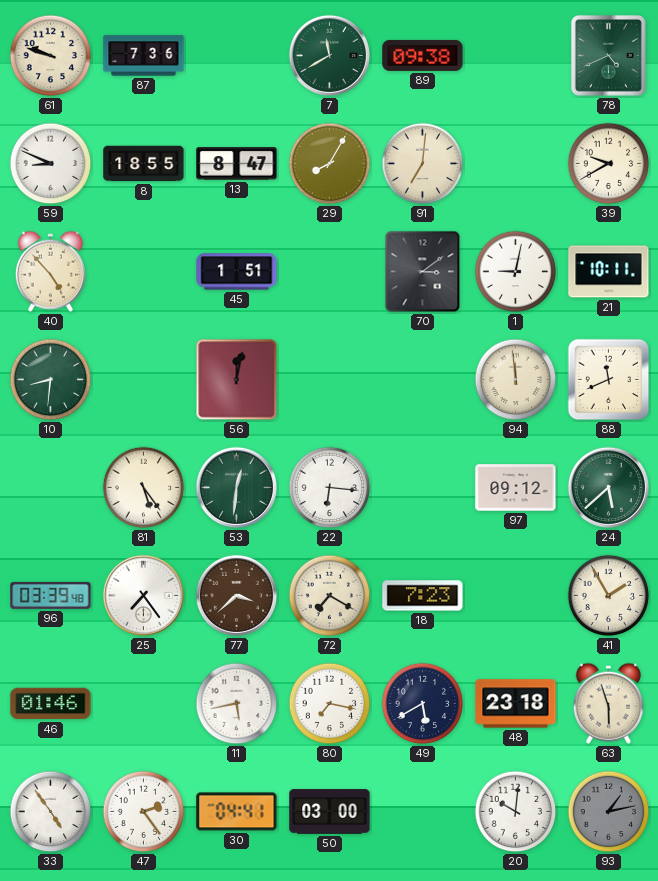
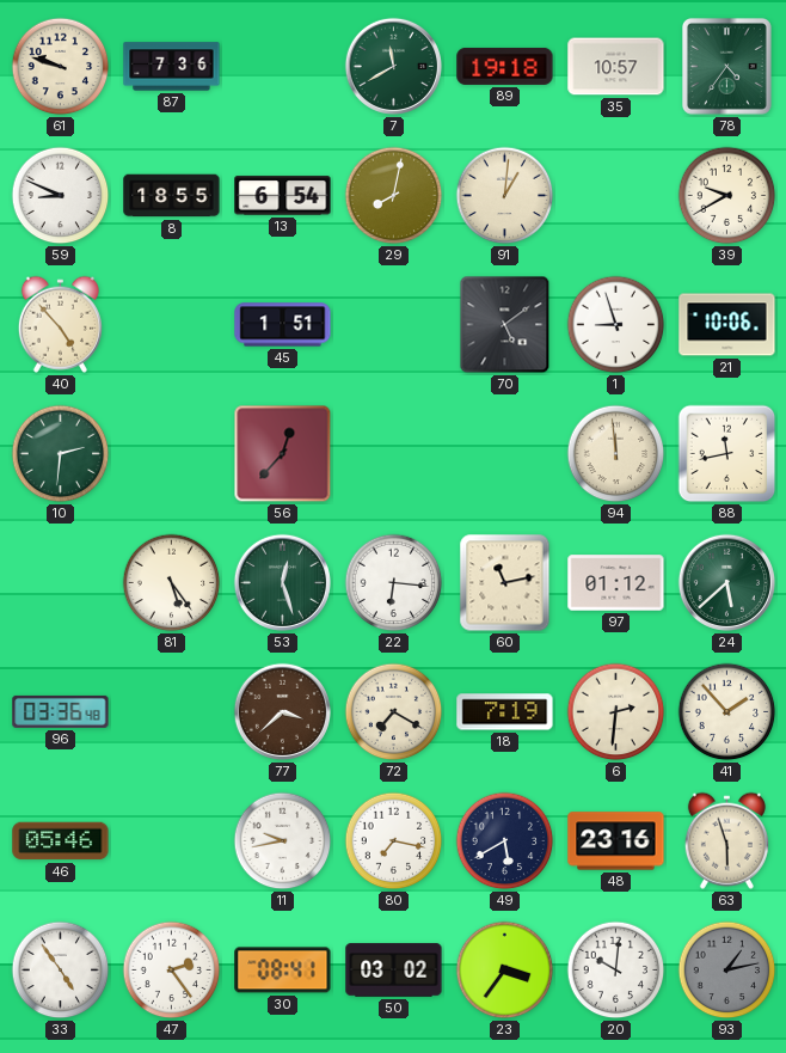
89: 09:38 -> 19:18
35: none -> 10:57
78: 4:41 -> 4:36
13: 8:47 -> 6:54
29: 8:05 -> 8:02
91: 7:01 -> 1:01
70: 3:09 -> 5:09
1: 9:02 -> 8:57
21: 10:11 -> 10:06
10: 8:31 -> 2:31
56: 12:02 -> 12:37
88: 11:41 -> 11:43
53: 12:31 -> 12:27
60: none -> 11:13
97: 09:12 -> 01:12
96: 03:39 -> 03:36
25: 7:24 -> none
18: 7:23 -> 7:19
6: none -> 2:31
41: 1:55 -> 1:53
46: 01:46 -> 05:46
11: 5:43 -> 9:43
48: 23:18 -> 23:16
30: 04:41 -> 08:41
50: 03:00 -> 03:02
23: none -> 3:36
